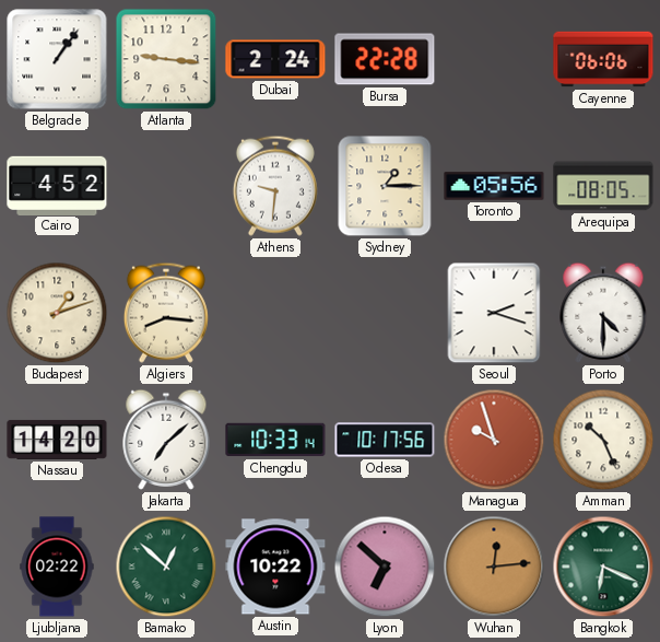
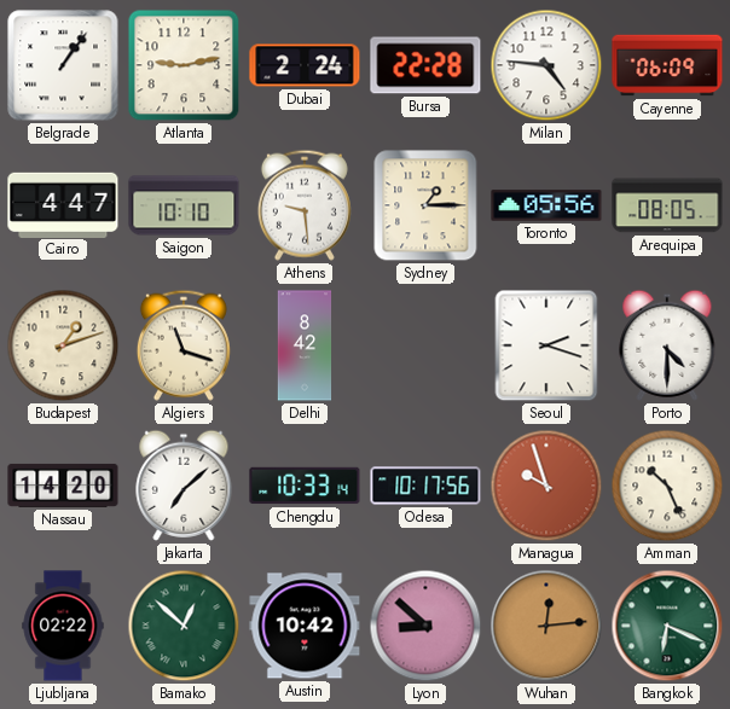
Atlanta: 9:16 -> 9:13
Milan: none -> 4:46
Cayenne: 06:06 -> 06:09
Cairo: 4:52 -> 4:47
Saigon: none -> 10:10
Athens: 9:31 -> 9:29
Algiers: 8:16 -> 11:18
Delhi: none -> 8:42
Austin: 10:22 -> 10:42
Lyon: 6:52 -> 8:52
